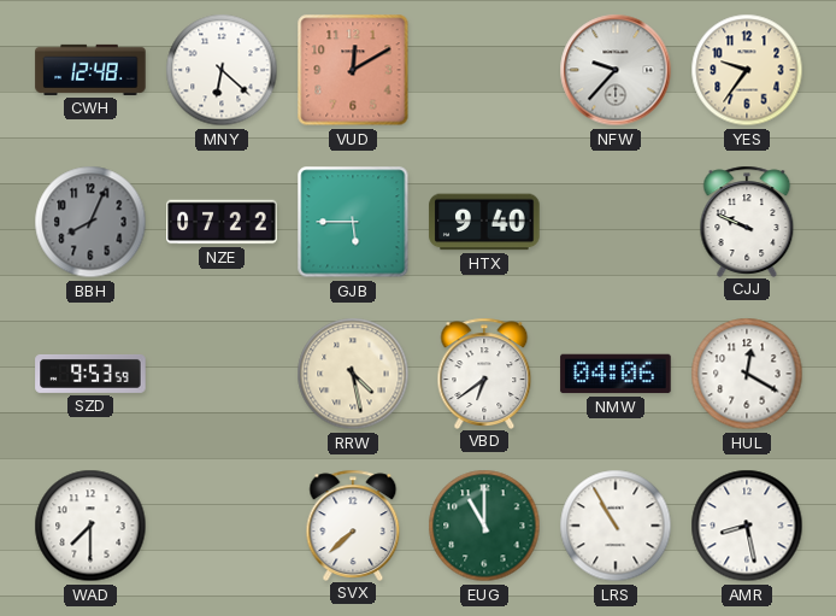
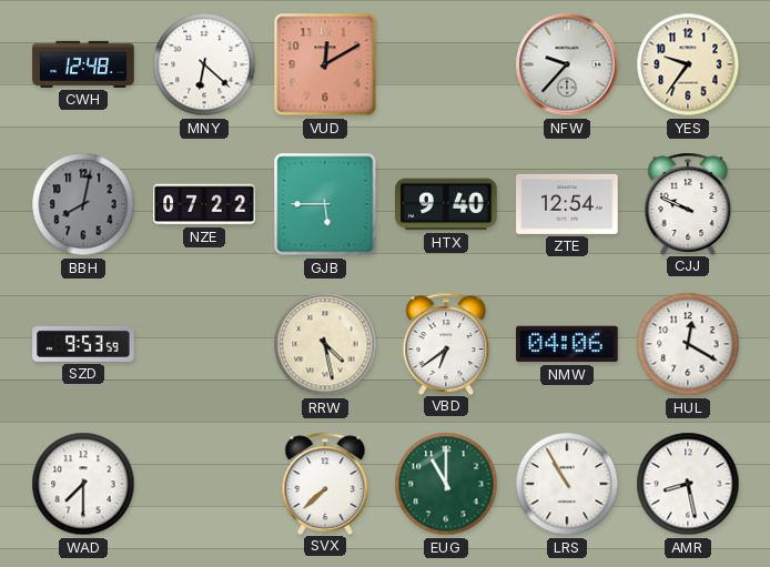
BBH: 8:04 -> 8:02
ZTE: none -> 12:54
